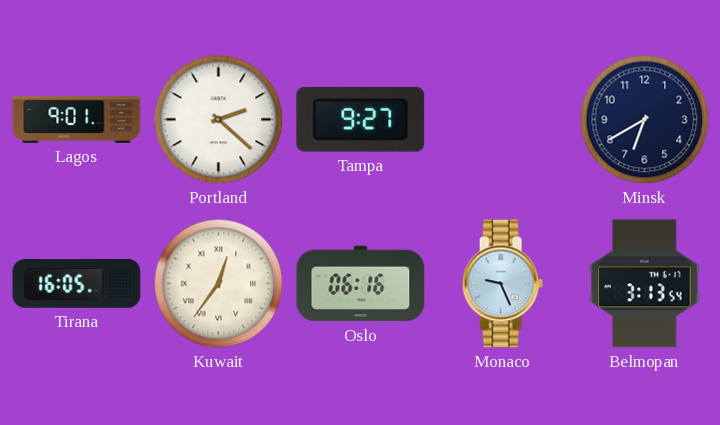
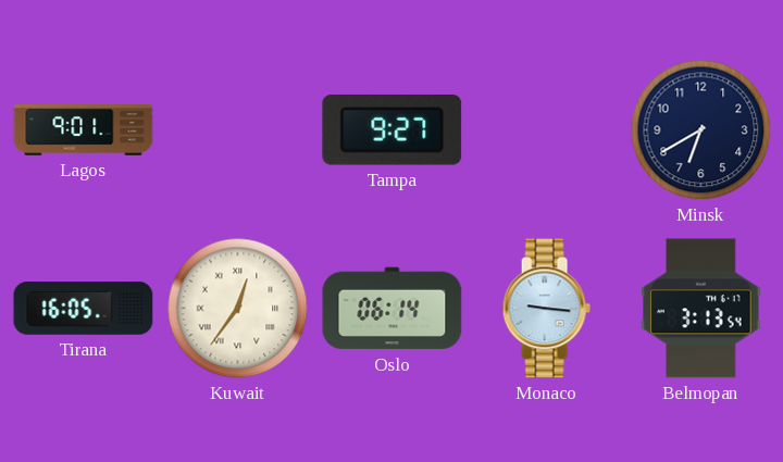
Portland: 2:22 -> none
Oslo: 06:16 -> 06:14
Monaco: 9:26 -> 9:16
